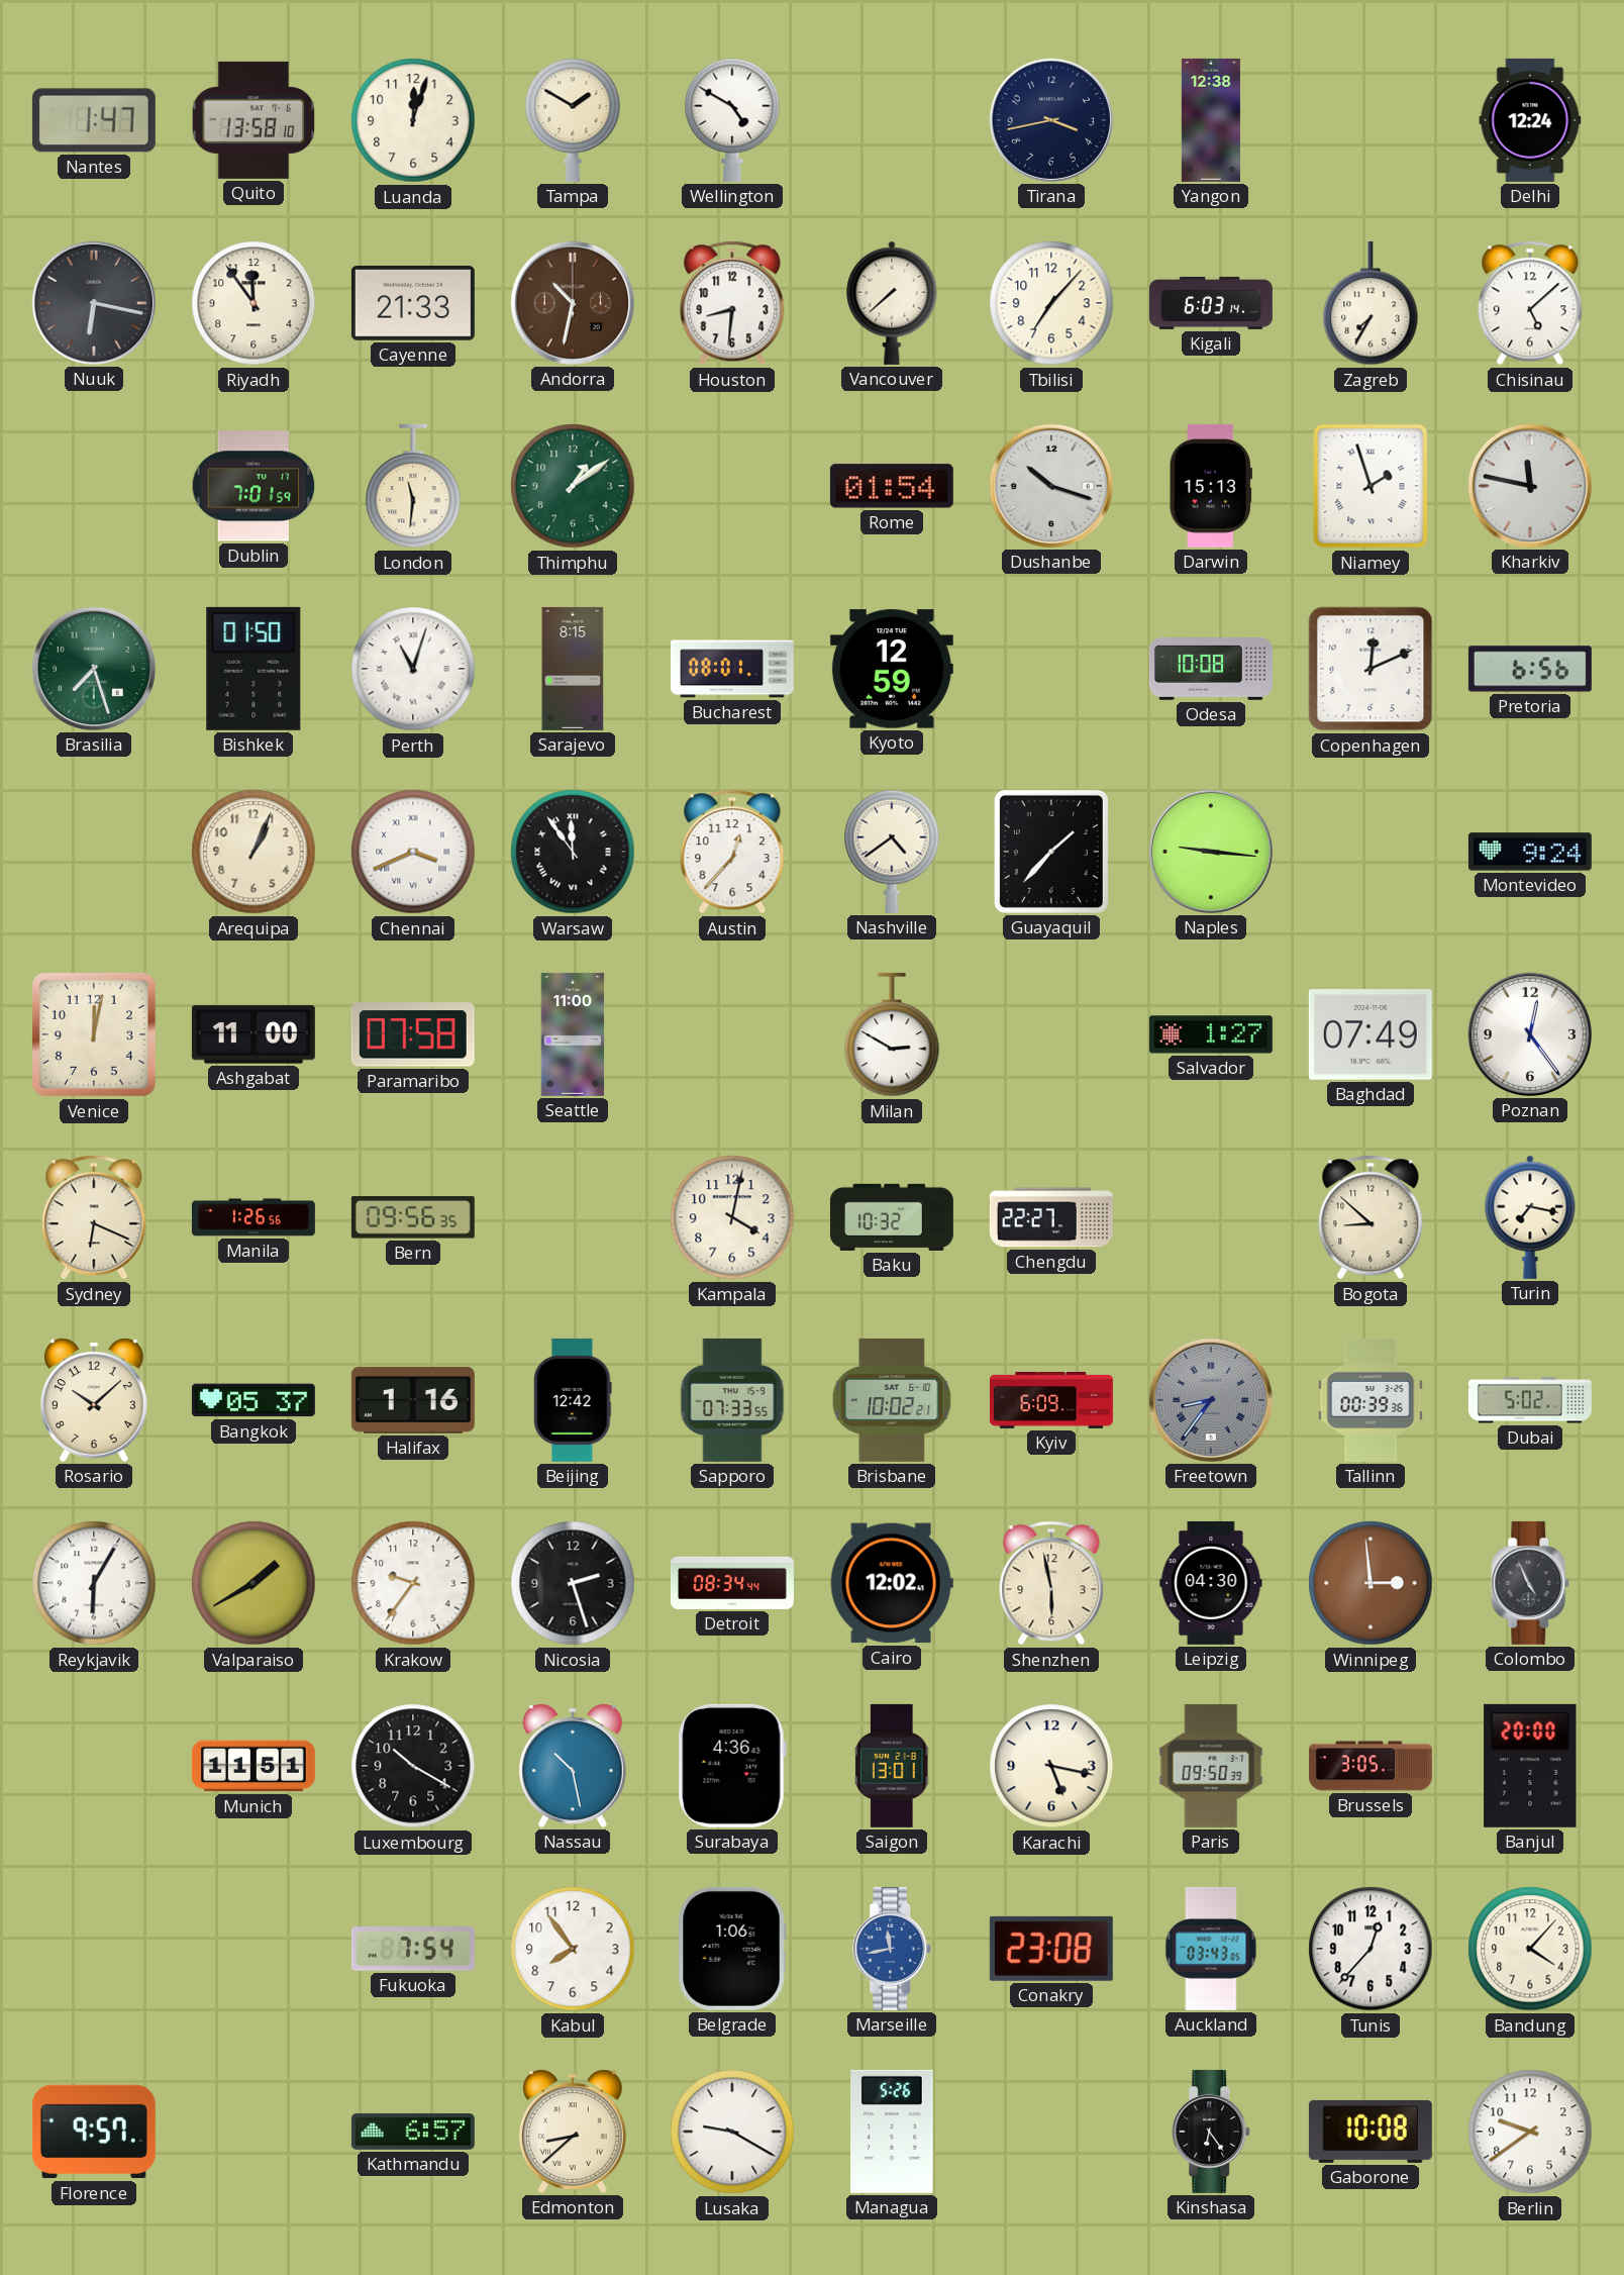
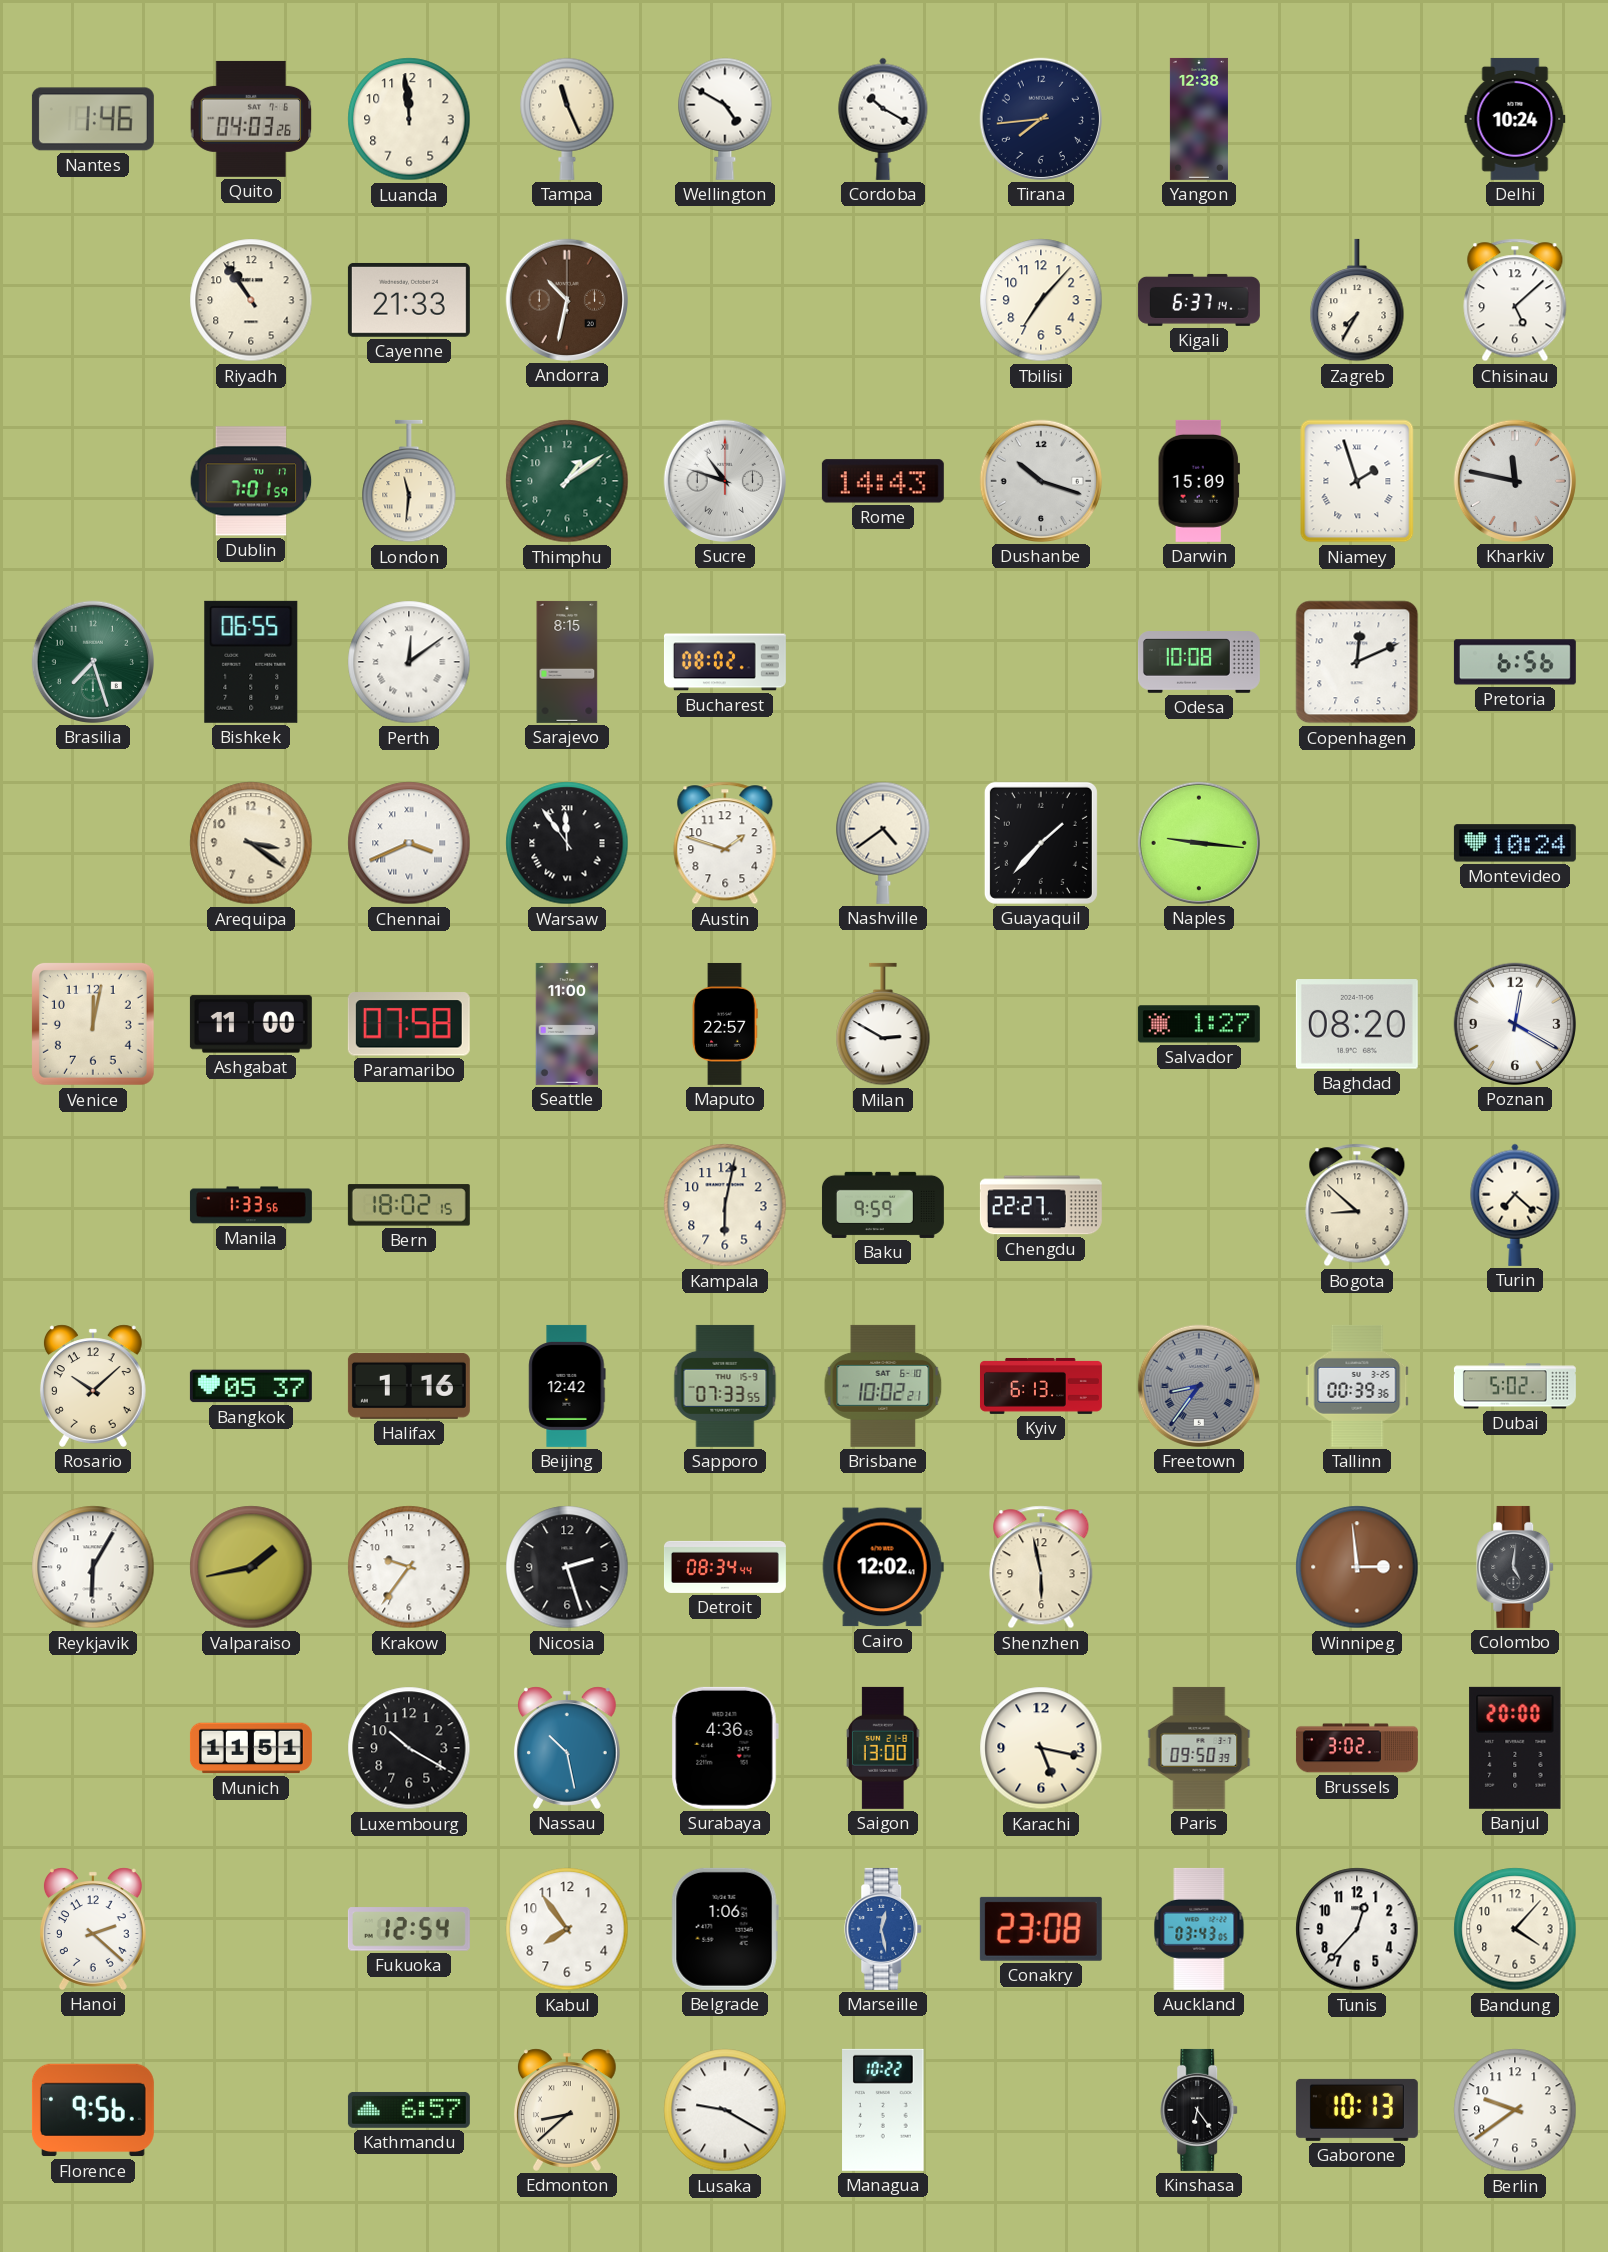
Nantes: 1:47 -> 1:46
Quito: 13:58 -> 04:03
Luanda: 12:03 -> 11:59
Tampa: 1:50 -> 11:26
Cordoba: none -> 10:20
Tirana: 3:43 -> 7:44
Delhi: 12:24 -> 10:24
Nuuk: 6:17 -> none
Riyadh: 11:54 -> 10:54
Houston: 8:31 -> none
Vancouver: 7:38 -> none
Kigali: 6:03 -> 6:37
Sucre: none -> 10:48
Rome: 01:54 -> 14:43
Darwin: 15:13 -> 15:09
Bishkek: 01:50 -> 06:55
Perth: 11:03 -> 12:09
Bucharest: 08:01 -> 08:02
Kyoto: 12:59 -> none
Arequipa: 1:04 -> 3:21
Austin: 12:37 -> 1:48
Montevideo: 9:24 -> 10:24
Maputo: none -> 22:57
Baghdad: 07:49 -> 08:20
Poznan: 12:24 -> 12:20
Sydney: 6:19 -> none
Manila: 1:26 -> 1:33
Bern: 09:56 -> 18:02
Kampala: 4:02 -> 6:02
Baku: 10:32 -> 9:59
Turin: 7:17 -> 7:22
Kyiv: 6:09 -> 6:13
Valparaiso: 1:40 -> 1:43
Leipzig: 04:30 -> none
Colombo: 4:56 -> 5:01
Saigon: 13:01 -> 13:00
Brussels: 3:05 -> 3:02
Hanoi: none -> 2:22
Fukuoka: 7:54 -> 12:54
Marseille: 11:43 -> 12:28
Florence: 9:57 -> 9:56
Managua: 5:26 -> 10:22
Gaborone: 10:08 -> 10:13
